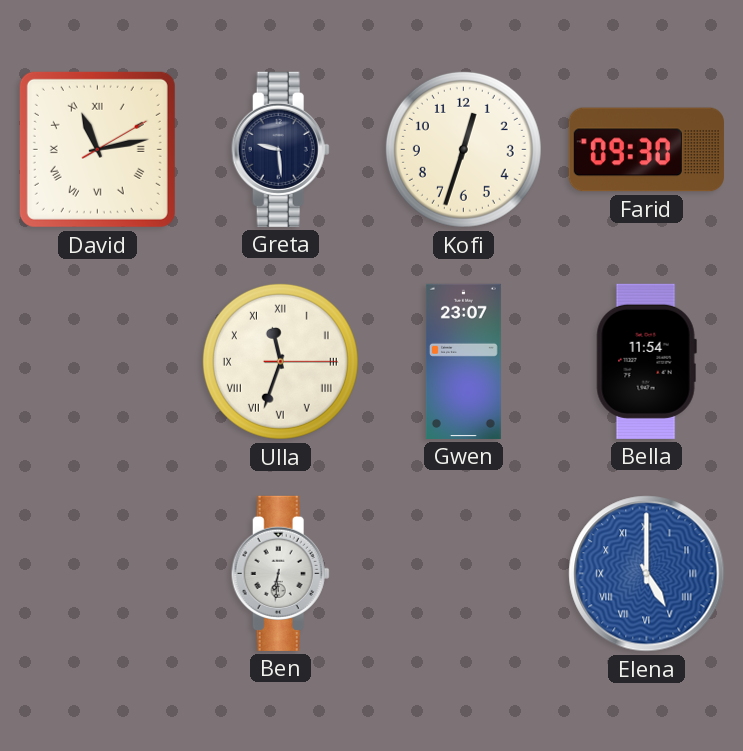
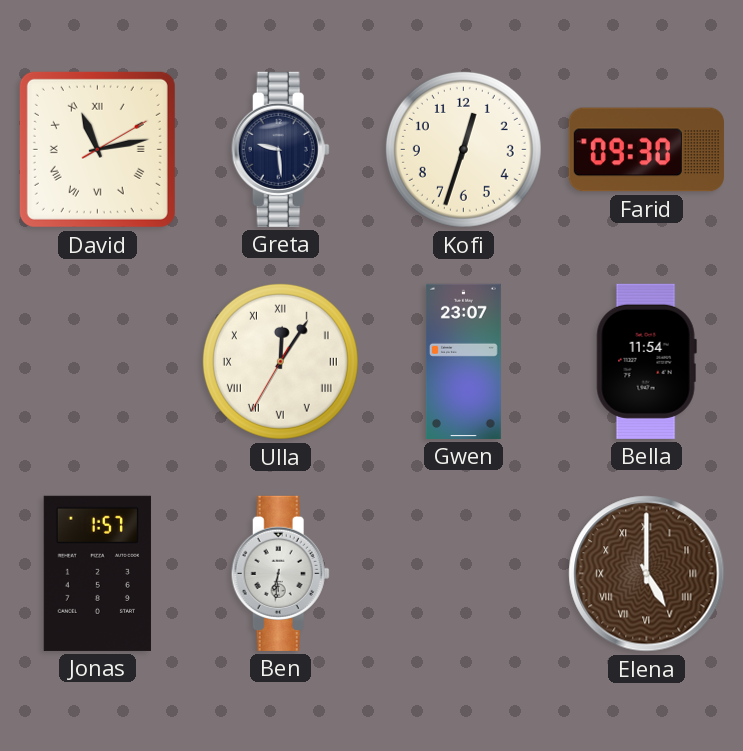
Ulla: 11:33 -> 12:05
Jonas: none -> 1:57
Elena dial: blue -> brown
